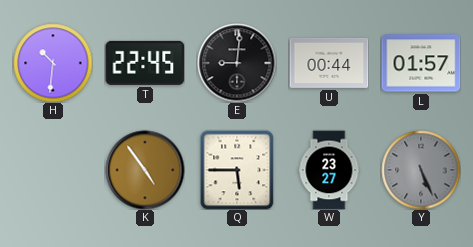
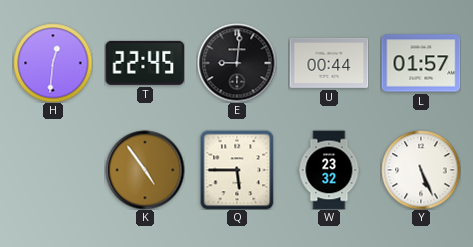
H: 10:31 -> 12:31
W: 23:27 -> 23:32
Y dial: grey -> white
